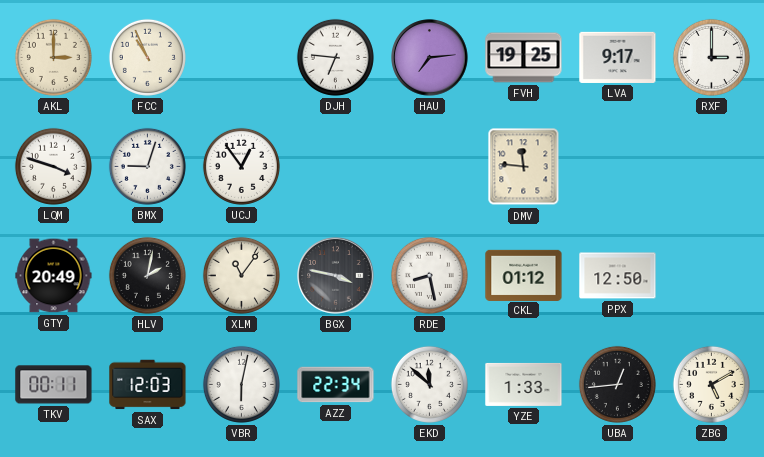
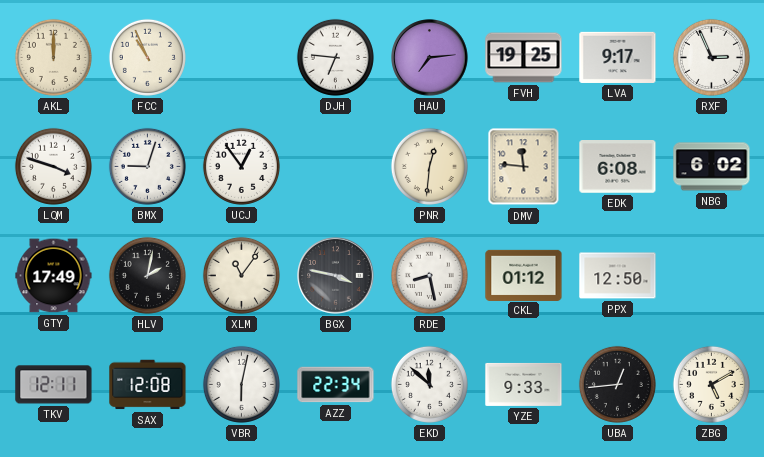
AKL: 3:00 -> 12:00
RXF: 3:00 -> 2:56
PNR: none -> 12:31
EDK: none -> 6:08
NBG: none -> 6:02
GTY: 20:49 -> 17:49
TKV: 00:11 -> 12:11
SAX: 12:03 -> 12:08
YZE: 1:33 -> 9:33
